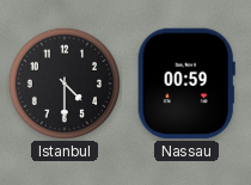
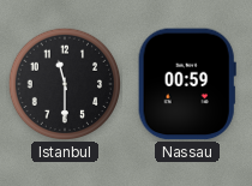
Istanbul: 4:30 -> 11:30
